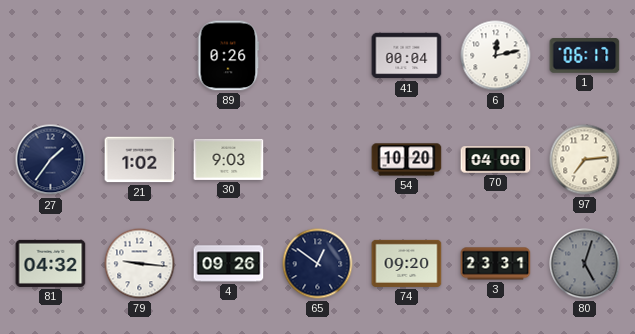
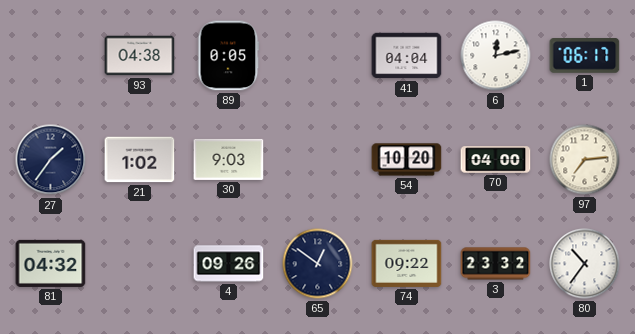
93: none -> 04:38
89: 0:26 -> 0:05
41: 00:04 -> 04:04
79: 9:16 -> none
74: 09:20 -> 09:22
3: 23:31 -> 23:32
80: 5:03 -> 10:36
80 dial: grey -> white
